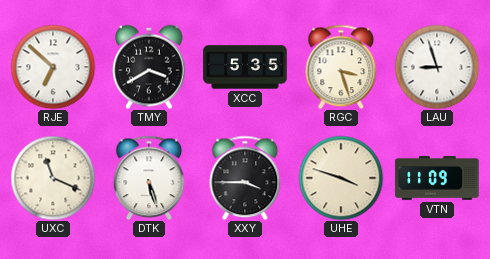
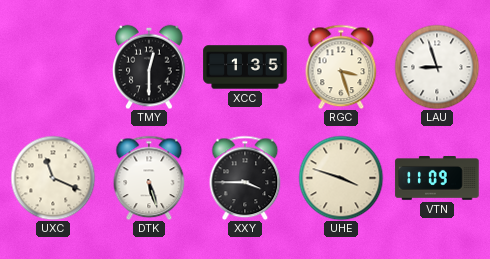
RJE: 6:52 -> none
TMY: 3:40 -> 12:30
XCC: 5:35 -> 1:35
